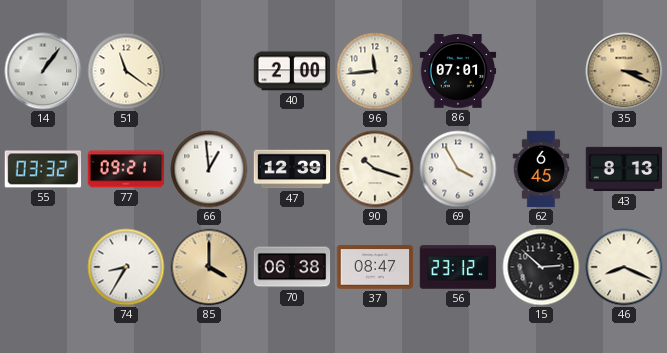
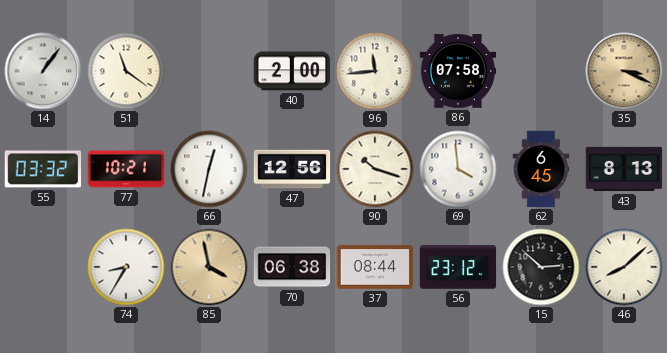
86: 07:01 -> 07:58
77: 09:21 -> 10:21
66: 12:59 -> 12:32
47: 12:39 -> 12:56
69: 3:55 -> 3:59
85: 4:00 -> 3:58
37: 08:47 -> 08:44
46: 8:19 -> 8:08
